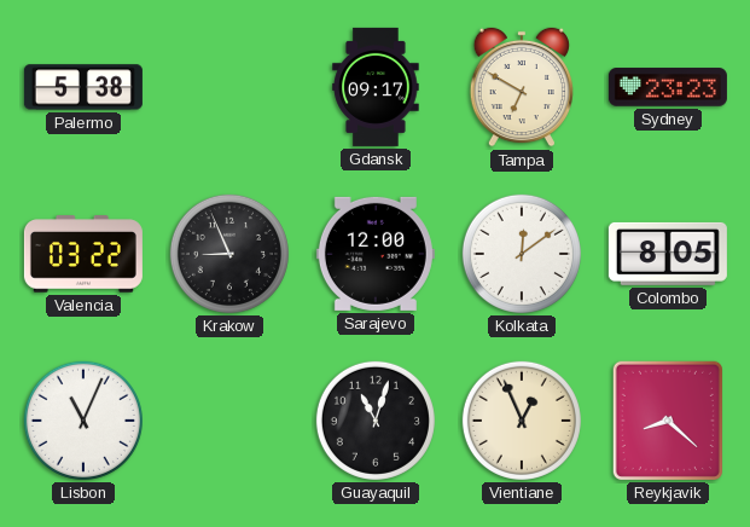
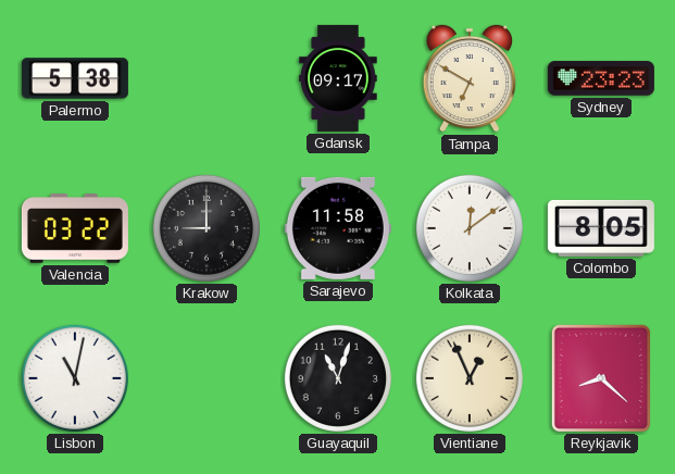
Krakow: 8:56 -> 9:00
Sarajevo: 12:00 -> 11:58
Lisbon: 11:04 -> 11:02
